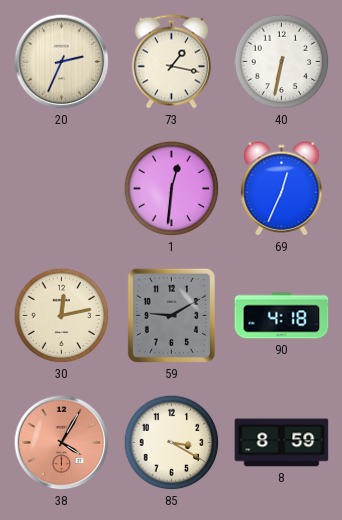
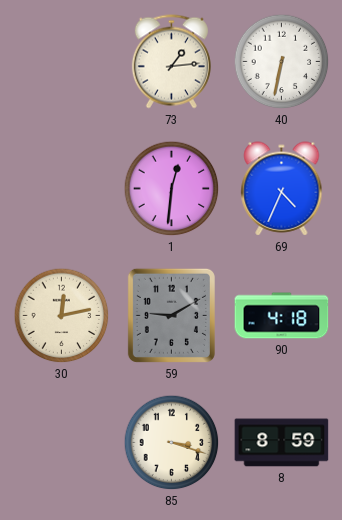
20: 2:34 -> none
73: 1:17 -> 1:14
69: 12:34 -> 4:34
38: 4:05 -> none
85: 3:20 -> 3:18
